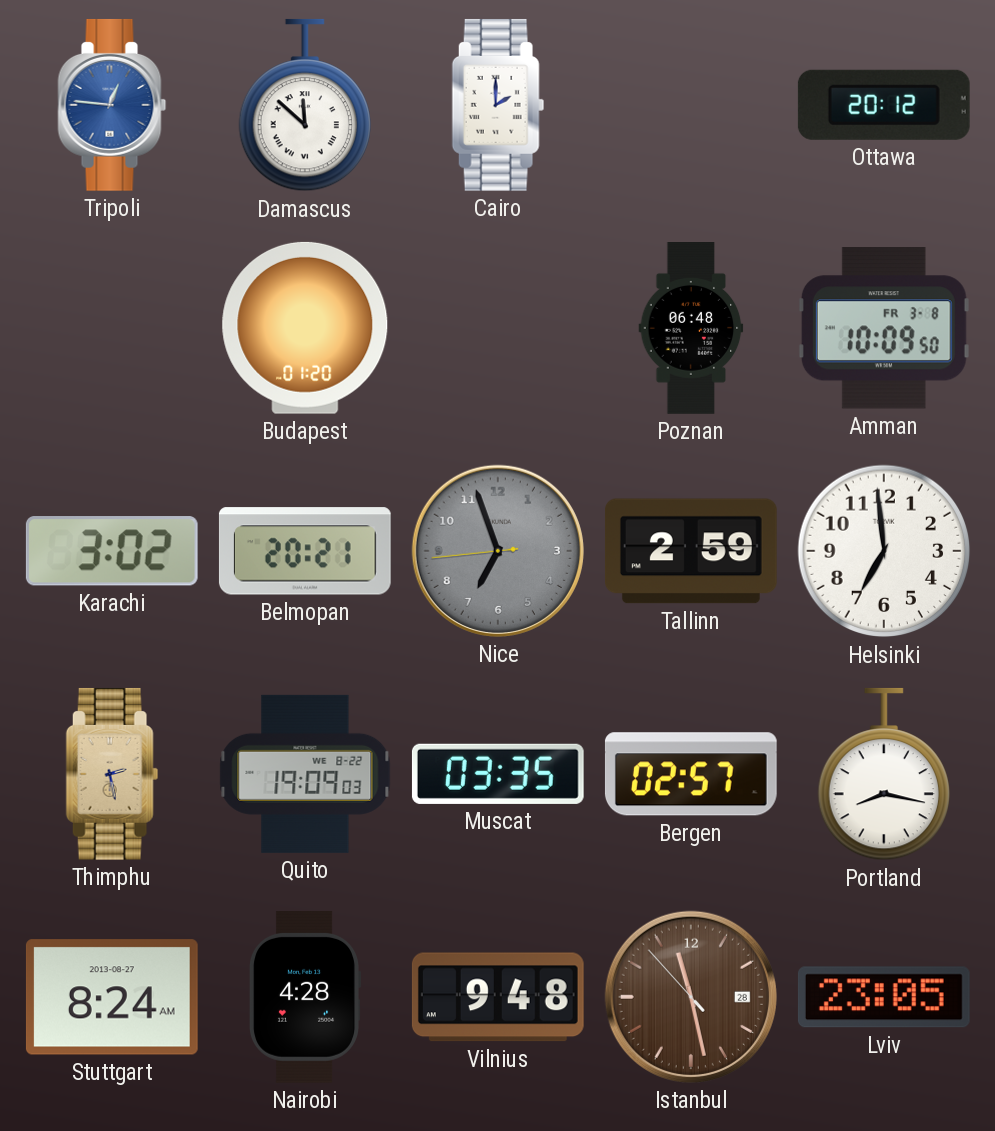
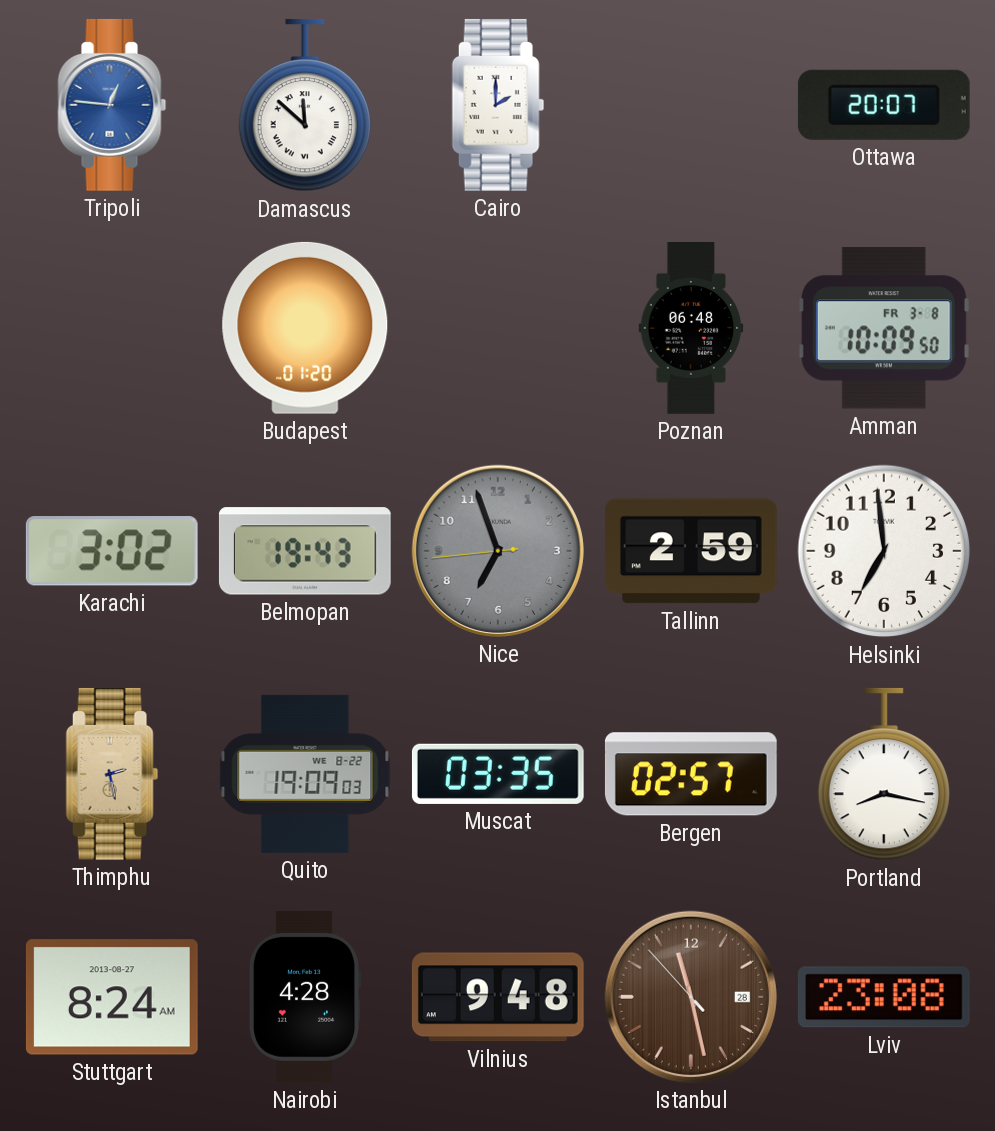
Ottawa: 20:12 -> 20:07
Belmopan: 20:21 -> 19:43
Lviv: 23:05 -> 23:08
